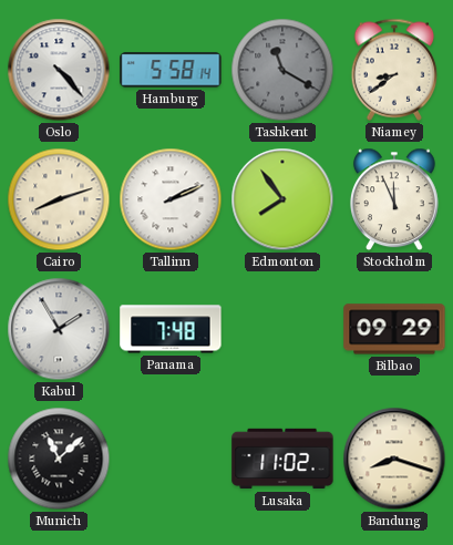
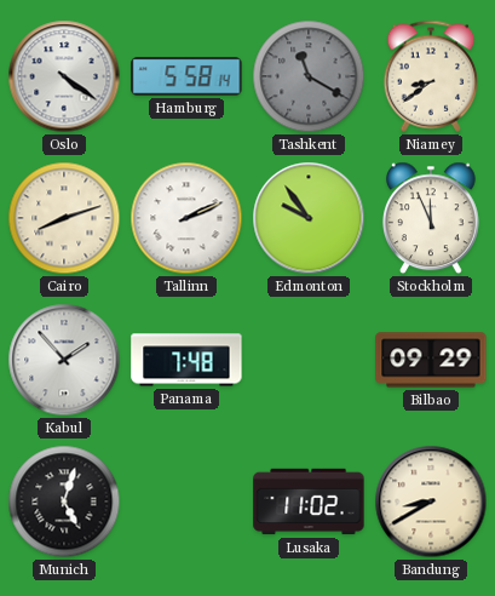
Oslo: 4:23 -> 4:21
Edmonton: 7:54 -> 9:54
Kabul: 1:55 -> 1:53
Munich: 11:08 -> 5:03
Bandung: 8:18 -> 8:40
